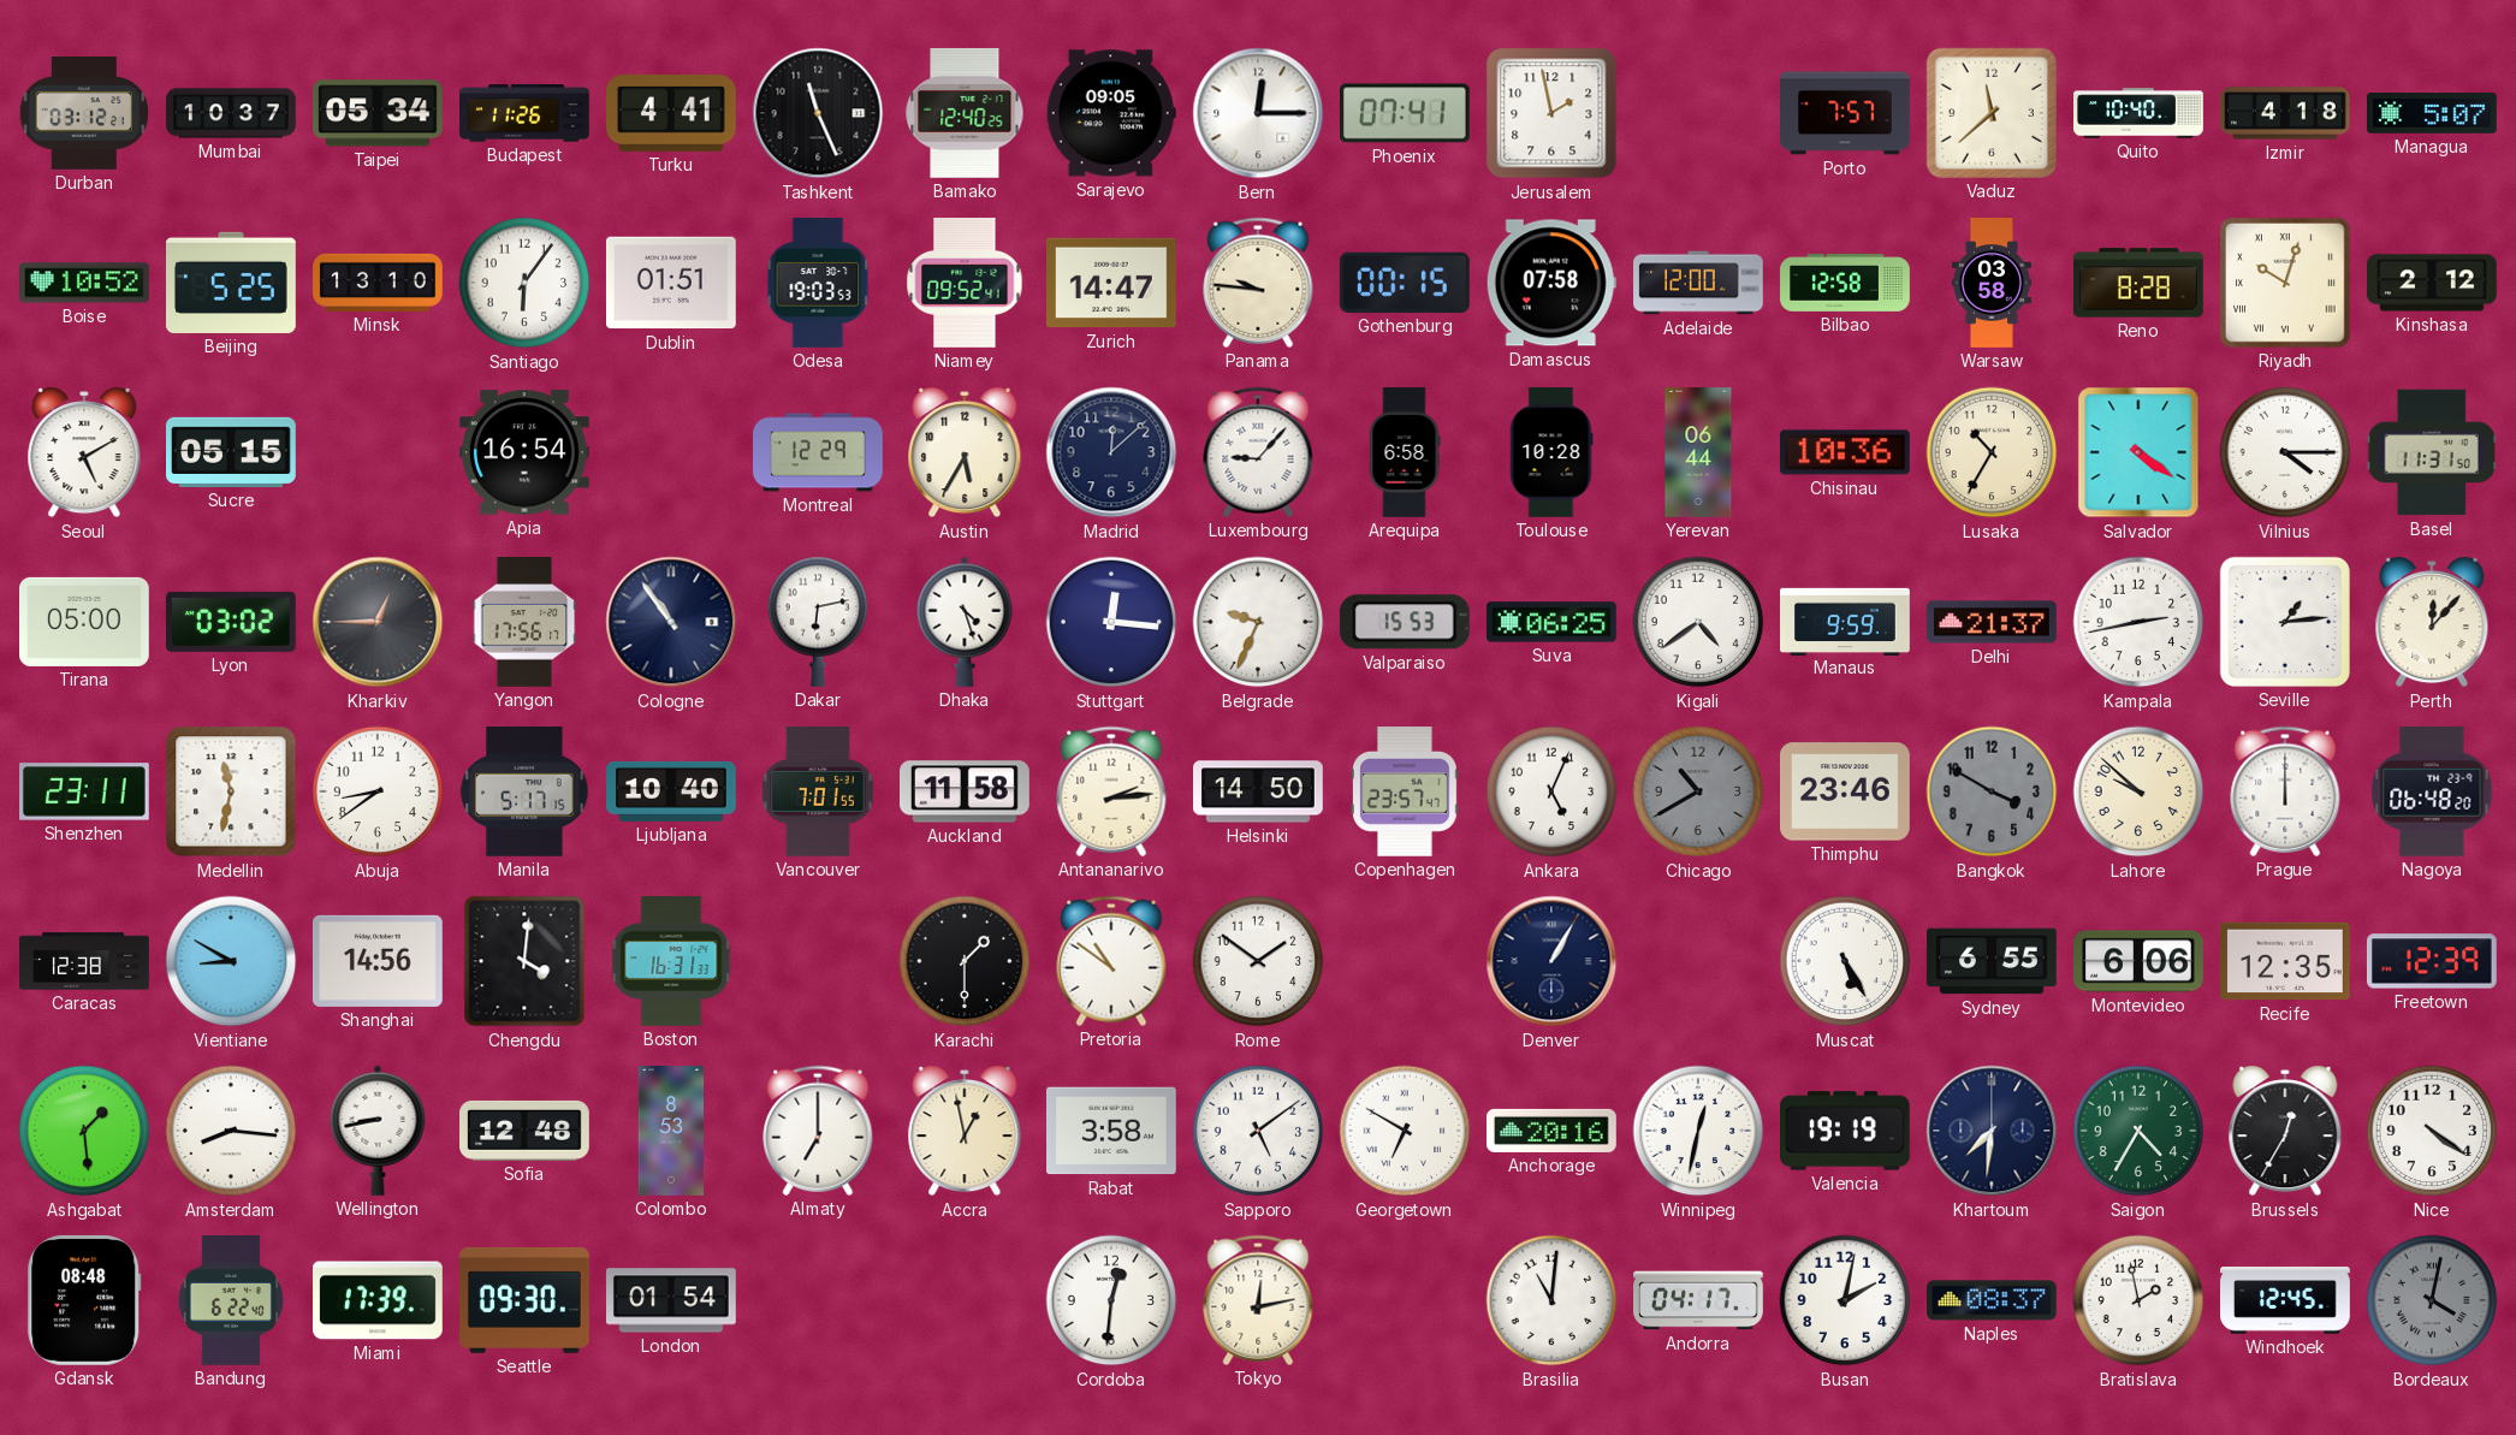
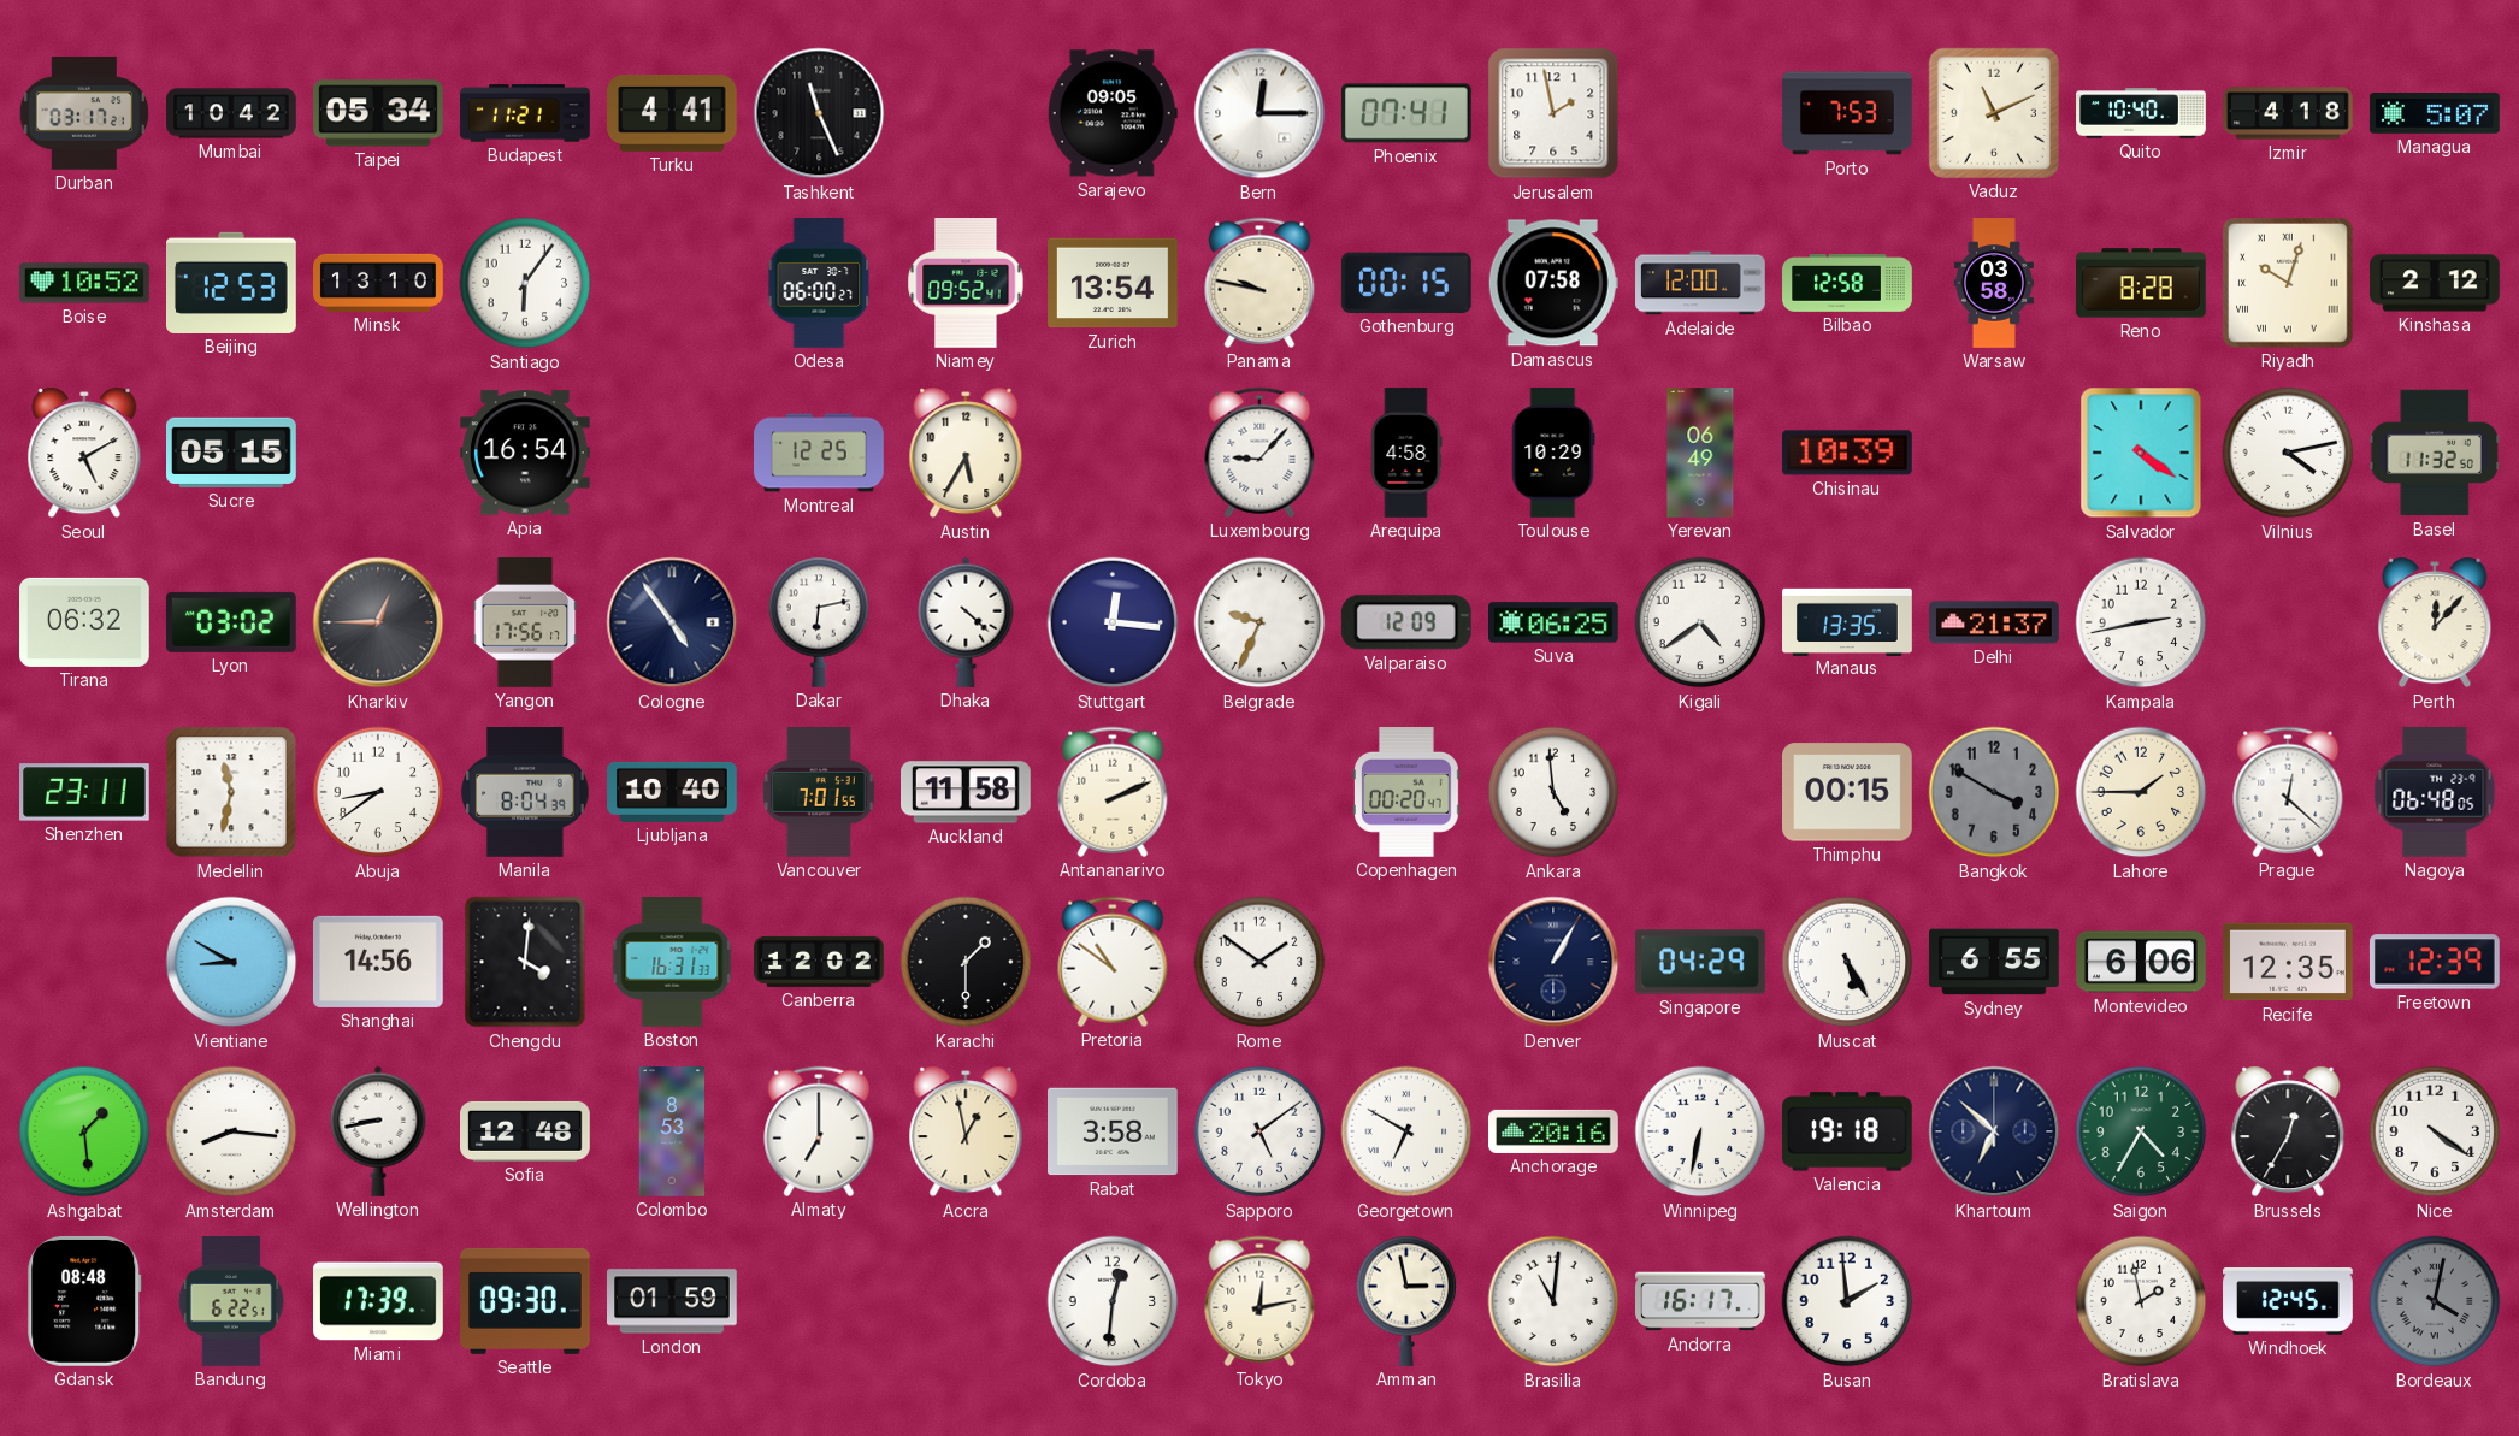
Durban: 03:12 -> 03:17
Mumbai: 10:37 -> 10:42
Budapest: 11:26 -> 11:21
Bamako: 12:40 -> none
Porto: 7:57 -> 7:53
Vaduz: 11:38 -> 11:11
Beijing: 5:25 -> 12:53
Dublin: 01:51 -> none
Odesa: 19:03 -> 06:00
Zurich: 14:47 -> 13:54
Panama: 9:46 -> 9:47
Montreal: 12:29 -> 12:25
Madrid: 12:08 -> none
Arequipa: 6:58 -> 4:58
Toulouse: 10:28 -> 10:29
Yerevan: 06:44 -> 06:49
Chisinau: 10:36 -> 10:39
Lusaka: 10:35 -> none
Vilnius: 4:15 -> 4:13
Basel: 11:31 -> 11:32
Tirana: 05:00 -> 06:32
Cologne: 10:54 -> 4:54
Dhaka: 4:27 -> 4:22
Valparaiso: 15:53 -> 12:09
Manaus: 9:59 -> 13:35
Seville: 1:14 -> none
Manila: 5:17 -> 8:04
Antananarivo: 2:14 -> 2:11
Helsinki: 14:50 -> none
Copenhagen: 23:57 -> 00:20
Ankara: 5:04 -> 4:59
Chicago: 10:40 -> none
Thimphu: 23:46 -> 00:15
Lahore: 9:52 -> 1:45
Prague: 12:00 -> 12:22
Nagoya: 06:48:20 -> 06:48:05
Caracas: 12:38 -> none
Canberra: none -> 12:02
Singapore: none -> 04:29
Winnipeg: 12:32 -> 6:32
Valencia: 19:19 -> 19:18
Khartoum: 7:31 -> 6:52
Bandung: 6:22:40 -> 6:22:51
London: 01:54 -> 01:59
Amman: none -> 2:58
Andorra: 04:17 -> 16:17
Busan: 2:02 -> 1:59
Naples: 08:37 -> none
